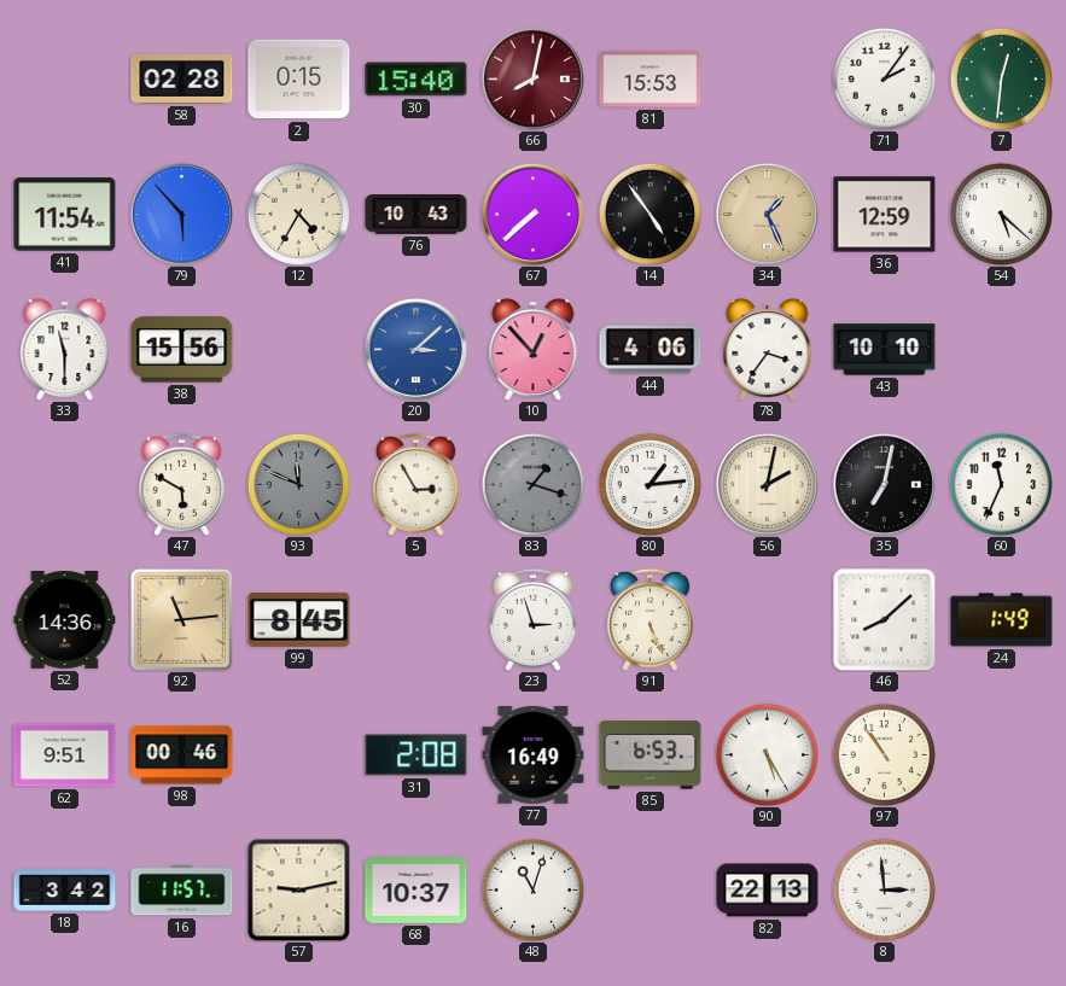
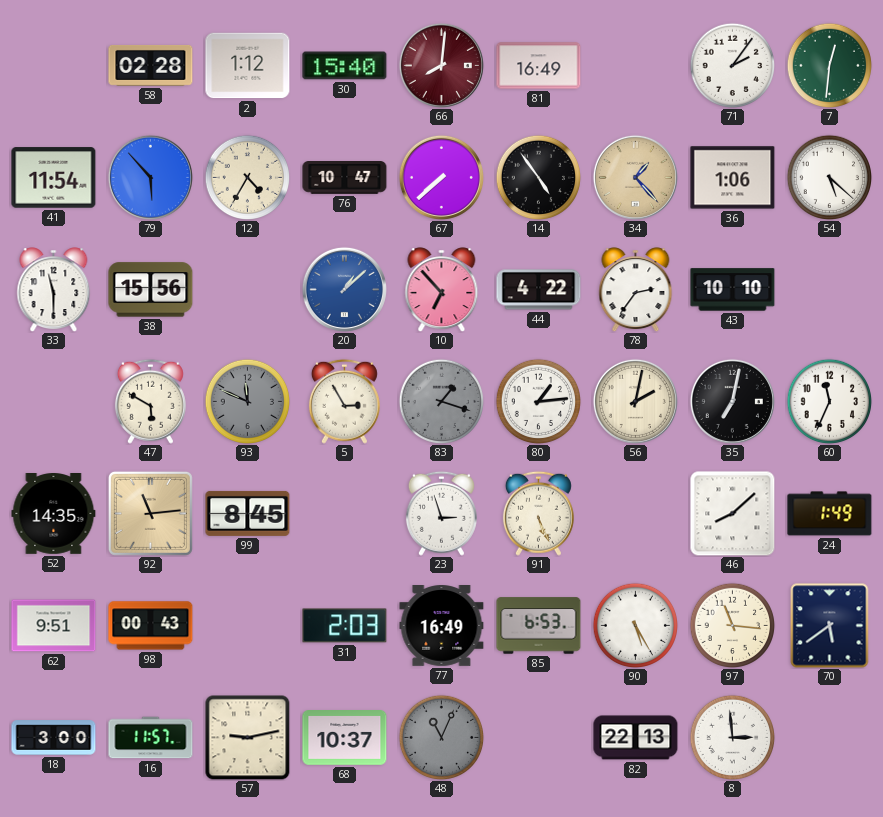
2: 0:15 -> 1:12
66: 8:02 -> 8:01
81: 15:53 -> 16:49
76: 10:43 -> 10:47
34: 1:26 -> 1:23
36: 12:59 -> 1:06
20: 3:08 -> 1:08
10: 12:53 -> 6:53
44: 4:06 -> 4:22
78: 3:36 -> 2:36
52: 14:36 -> 14:35
98: 00:46 -> 00:43
31: 2:08 -> 2:03
97: 10:54 -> 11:16
70: none -> 5:39
18: 3:42 -> 3:00
48: 11:03 -> 11:04
48 dial: white -> grey
